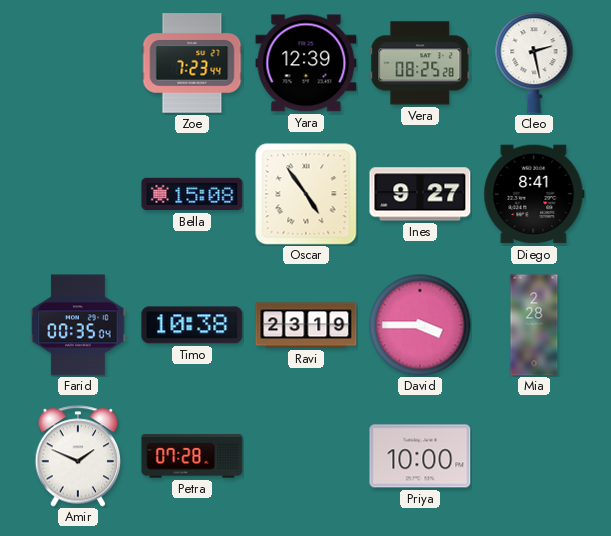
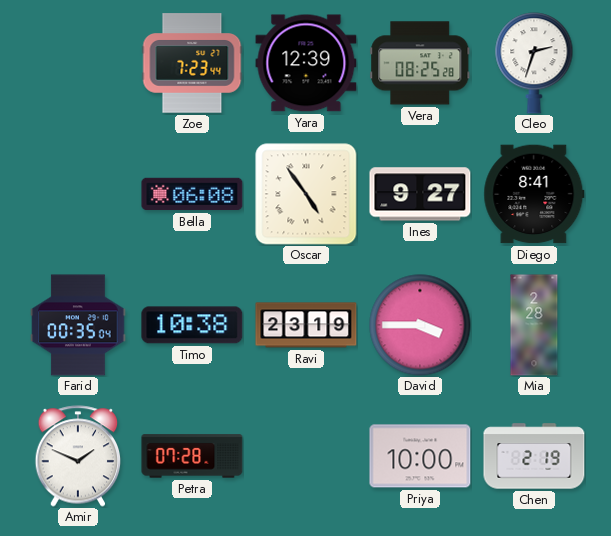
Cleo: 2:28 -> 2:33
Bella: 15:08 -> 06:08
Chen: none -> 2:19
